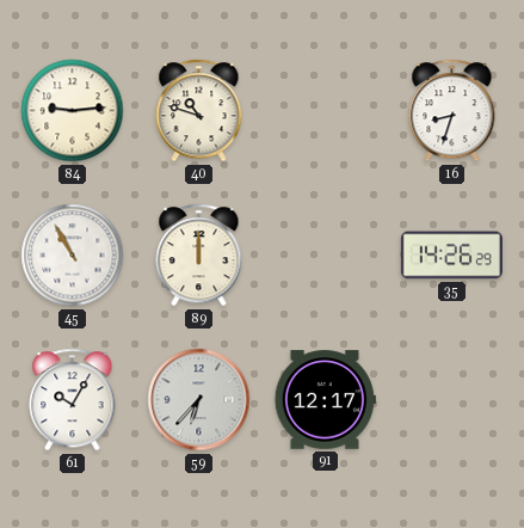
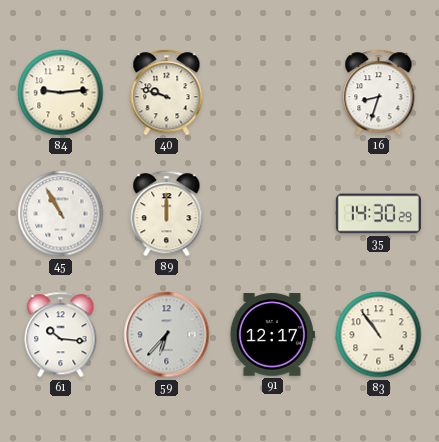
40: 10:48 -> 9:48
35: 14:26 -> 14:30
61: 10:05 -> 10:16
83: none -> 10:54
